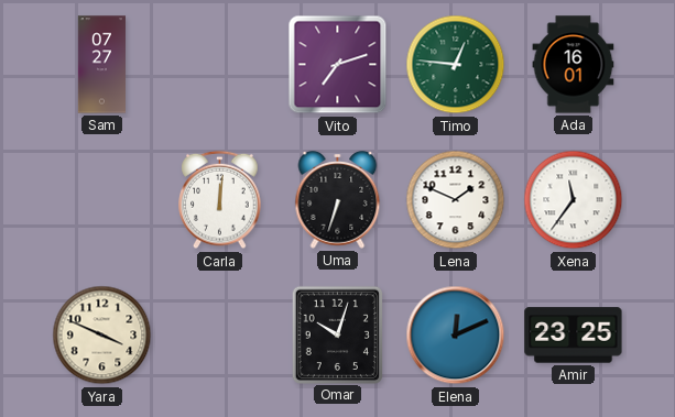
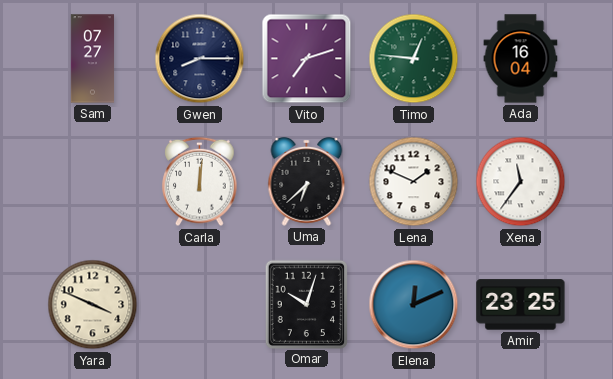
Gwen: none -> 8:15
Ada: 16:01 -> 16:04
Uma: 6:33 -> 6:38
